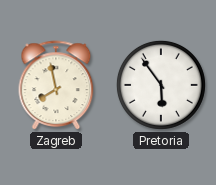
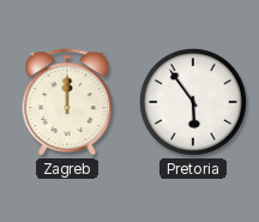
Zagreb: 7:58 -> 12:00
